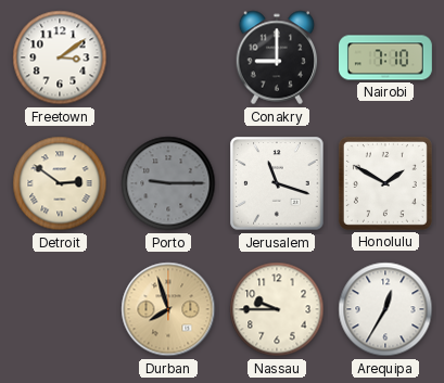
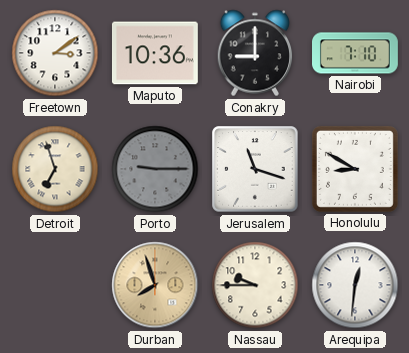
Maputo: none -> 10:36
Detroit: 2:51 -> 6:57
Honolulu: 1:50 -> 8:50
Arequipa: 12:35 -> 12:31
